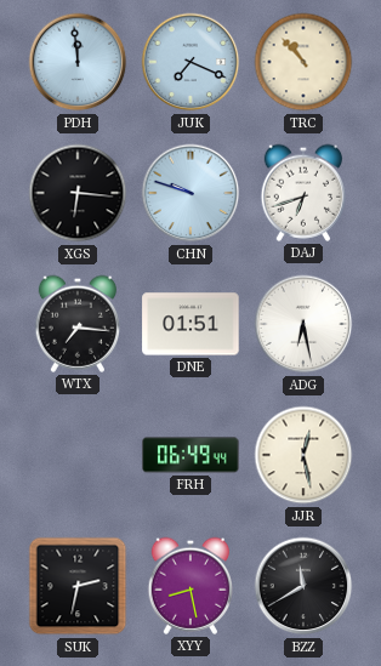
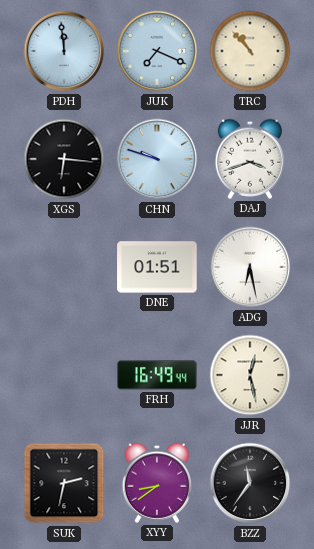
DAJ: 6:42 -> 3:42
WTX: 7:16 -> none
FRH: 06:49 -> 16:49
XYY: 8:28 -> 8:39
BZZ: 11:40 -> 11:36
